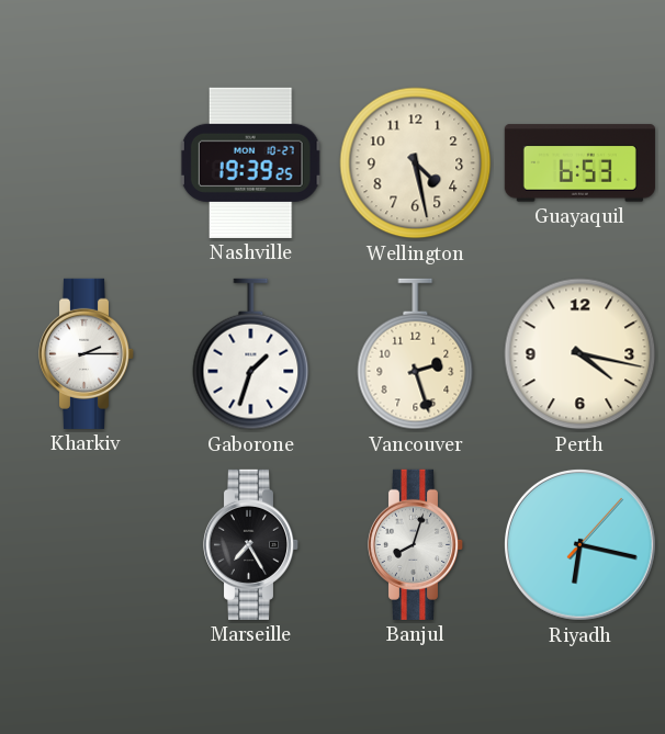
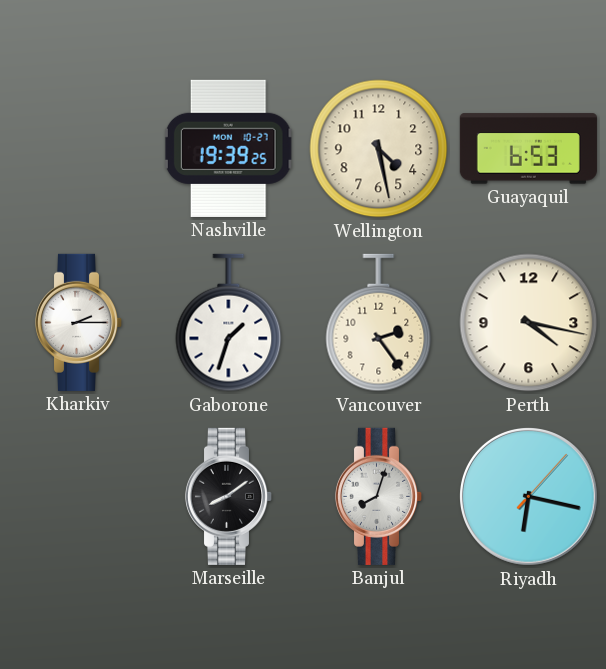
Vancouver: 2:27 -> 2:24
Marseille: 7:25 -> 8:09
